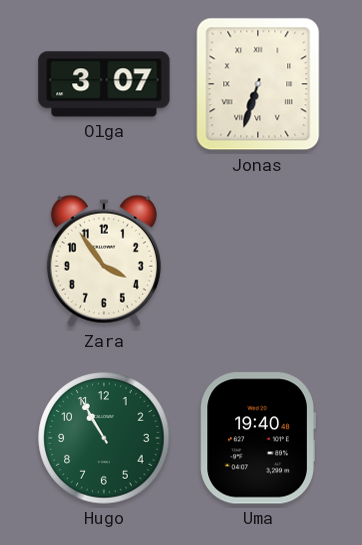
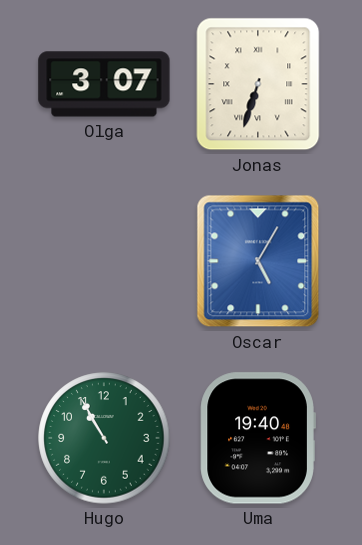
Zara: 3:54 -> none
Oscar: none -> 5:05
